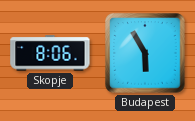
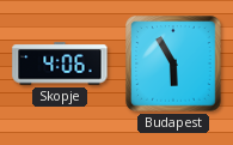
Skopje: 8:06 -> 4:06
